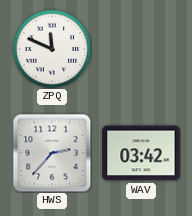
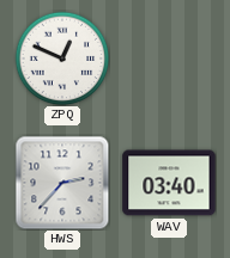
ZPQ: 11:49 -> 12:49
WAV: 03:42 -> 03:40
